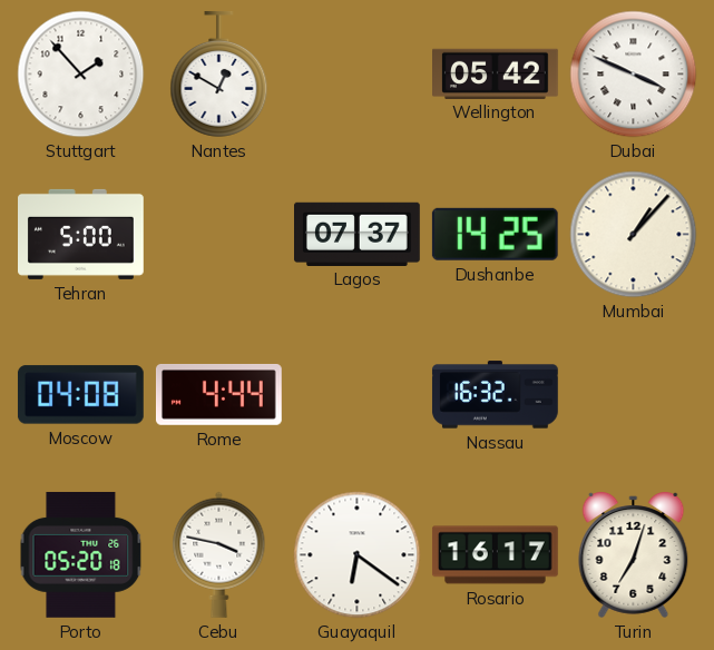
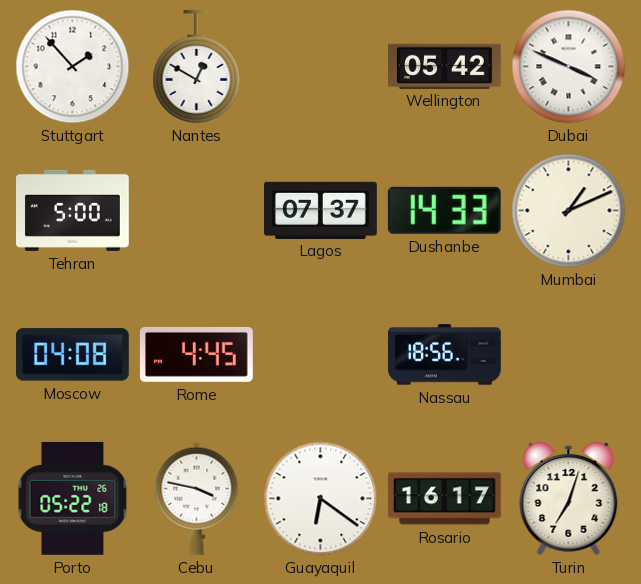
Dushanbe: 14:25 -> 14:33
Mumbai: 1:07 -> 1:11
Rome: 4:44 -> 4:45
Nassau: 16:32 -> 18:56
Porto: 05:20 -> 05:22
